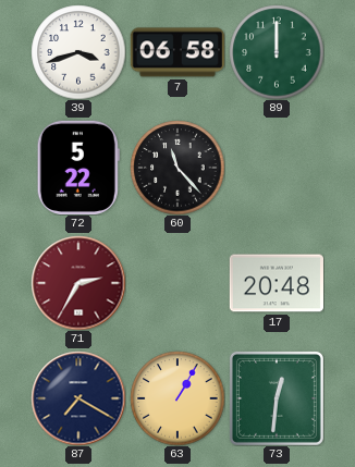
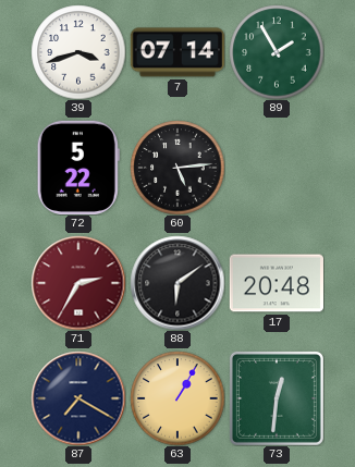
7: 06:58 -> 07:14
89: 12:00 -> 1:55
60: 11:23 -> 5:14
88: none -> 6:09
